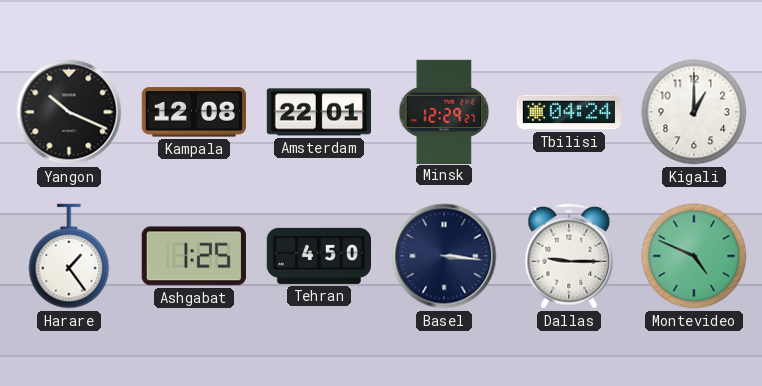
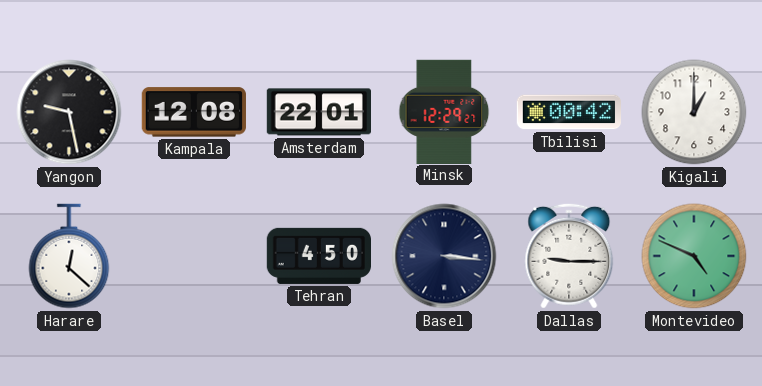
Yangon: 10:19 -> 9:28
Tbilisi: 04:24 -> 00:42
Harare: 1:24 -> 12:22
Ashgabat: 1:25 -> none
